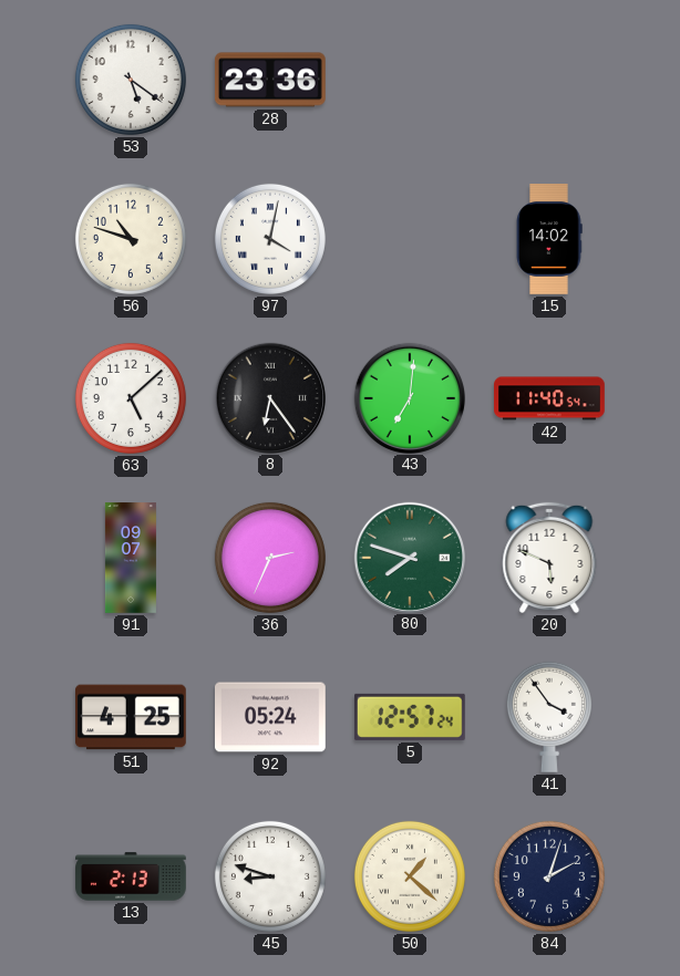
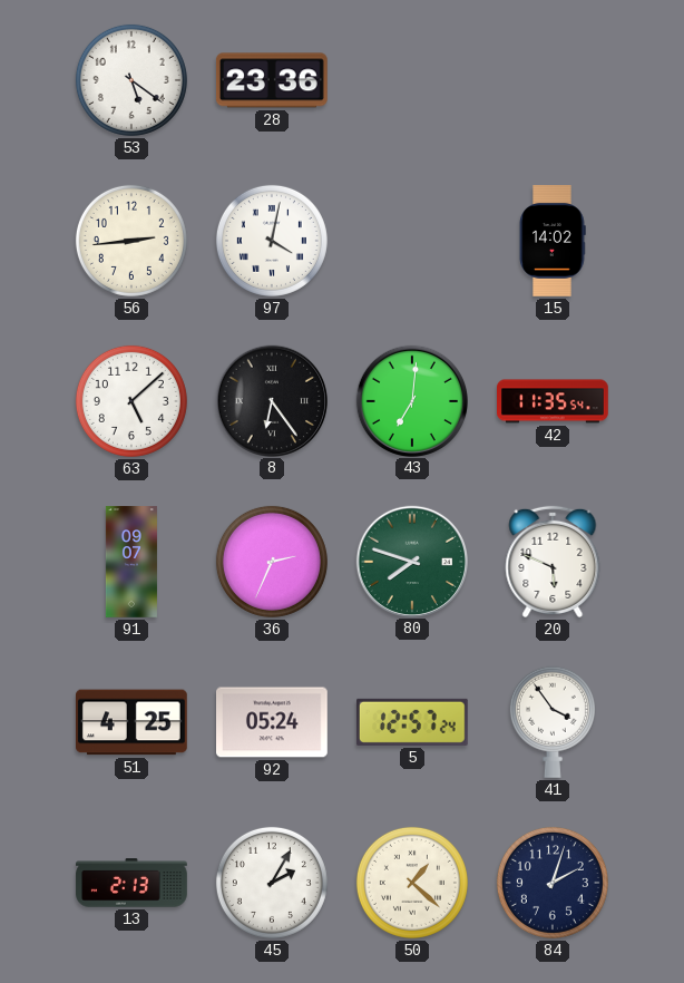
56: 10:48 -> 2:44
42: 11:40 -> 11:35
45: 8:48 -> 2:05
